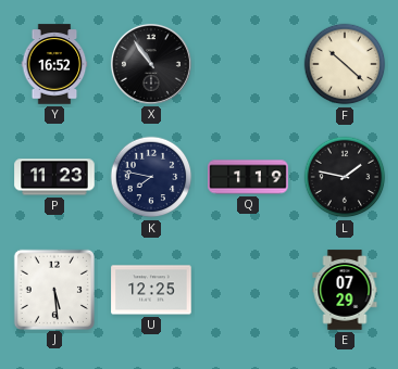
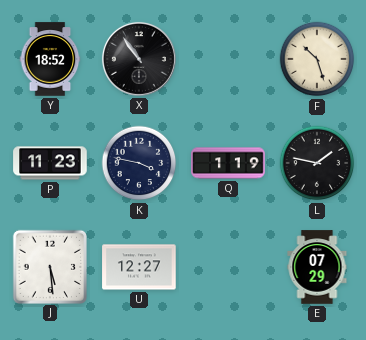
Y: 16:52 -> 18:52
F: 10:22 -> 10:27
K: 7:47 -> 3:47
U: 12:25 -> 12:27
